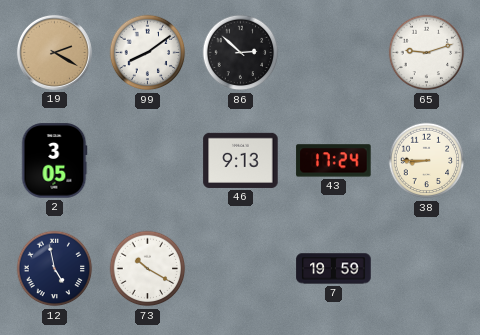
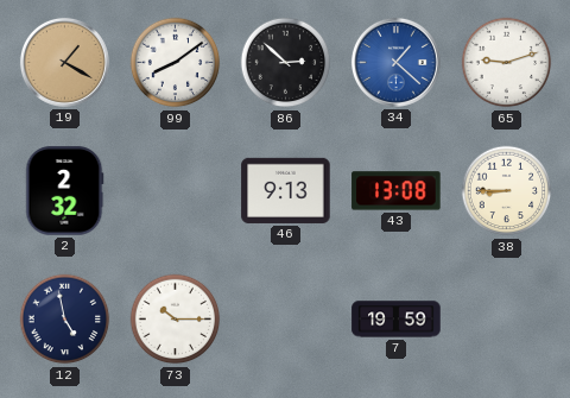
19: 2:20 -> 1:20
34: none -> 1:22
2: 3:05 -> 2:32
43: 17:24 -> 13:08
73: 10:20 -> 10:15
